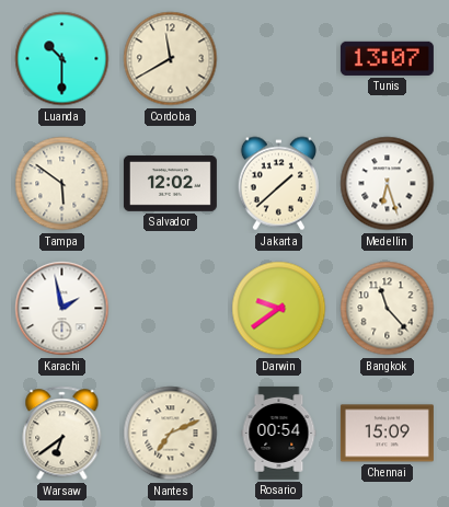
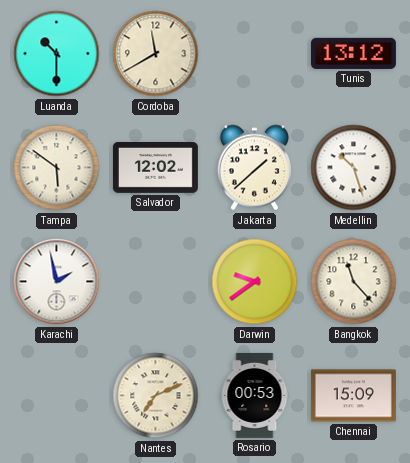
Tunis: 13:07 -> 13:12
Medellin: 6:27 -> 10:27
Warsaw: 6:39 -> none
Rosario: 00:54 -> 00:53
